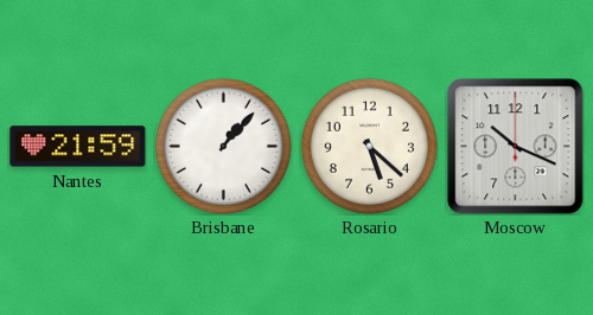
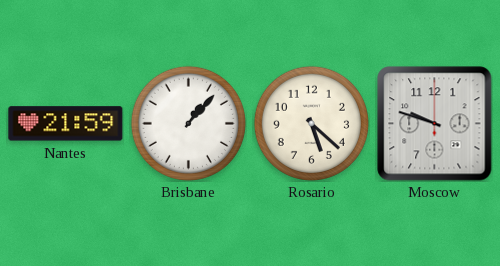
Moscow: 10:19 -> 9:48
